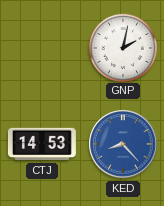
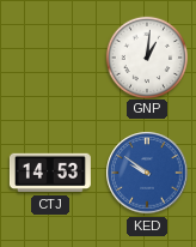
GNP: 2:02 -> 1:01
KED: 8:23 -> 9:51
